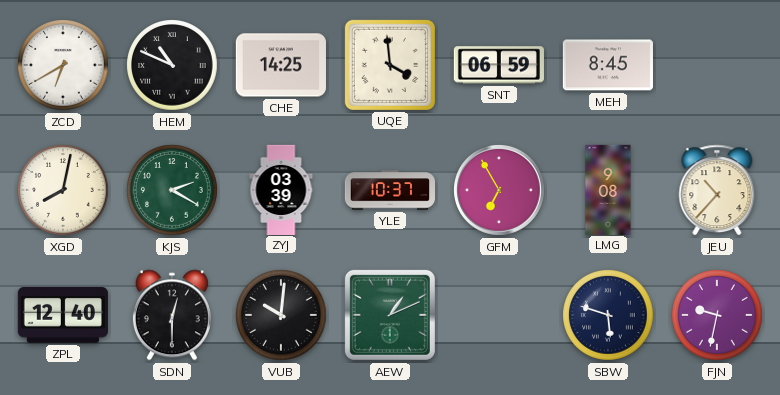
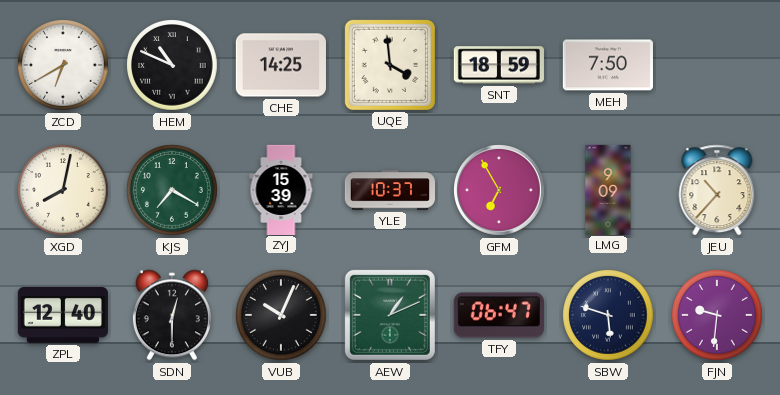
SNT: 06:59 -> 18:59
MEH: 8:45 -> 7:50
KJS: 2:20 -> 7:20
ZYJ: 03:39 -> 15:39
LMG: 9:08 -> 9:09
VUB: 10:01 -> 10:04
TFY: none -> 06:47
FJN: 9:32 -> 9:31
